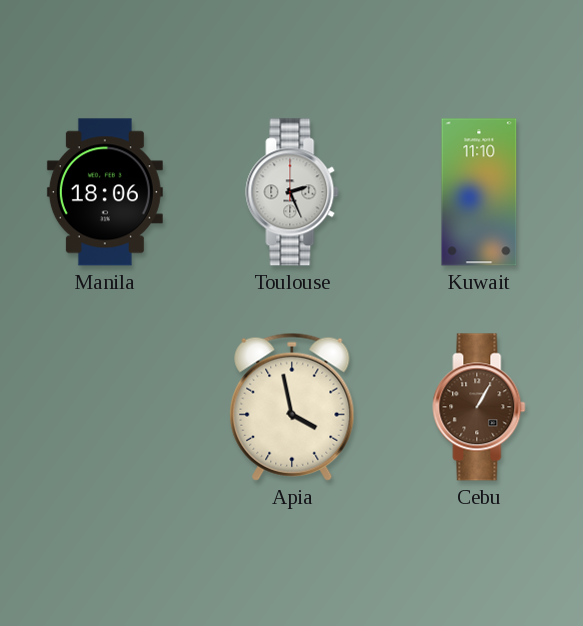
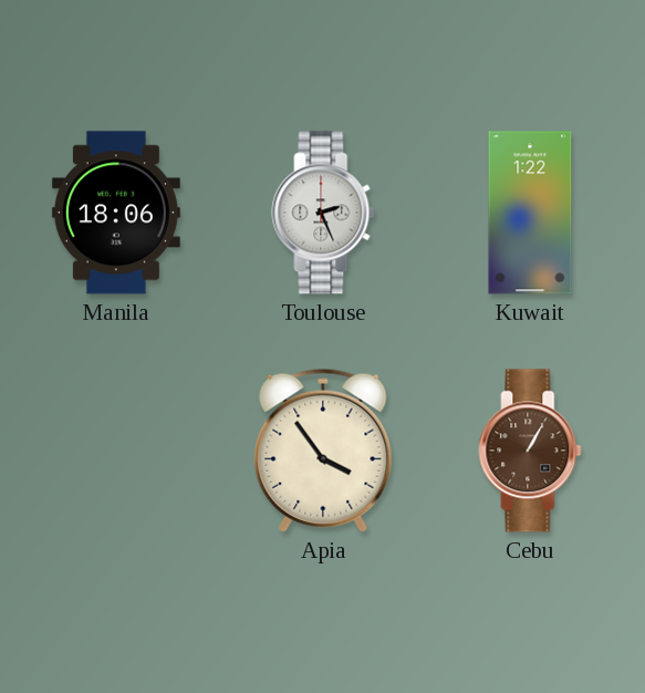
Kuwait: 11:10 -> 1:22
Apia: 3:58 -> 3:54
